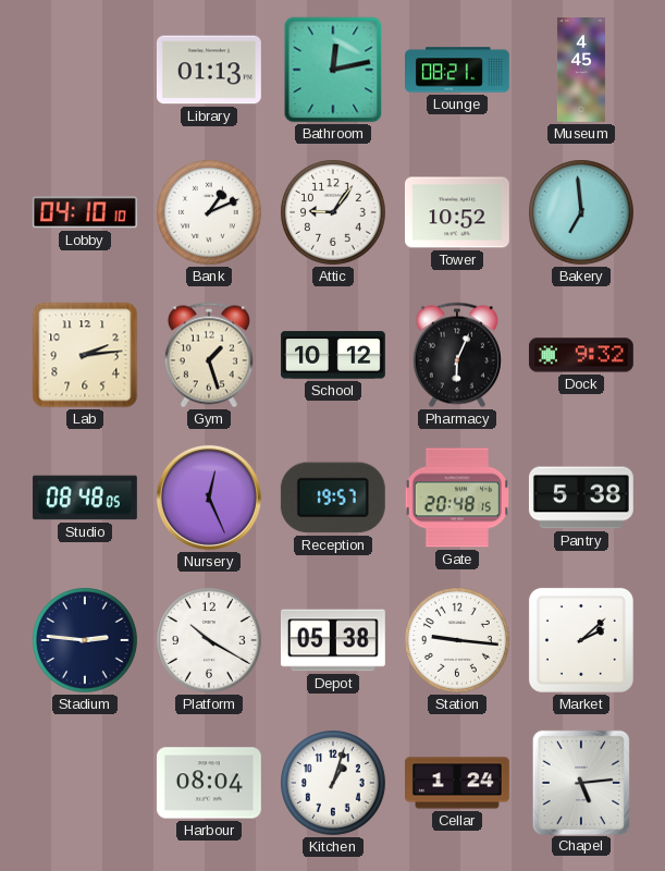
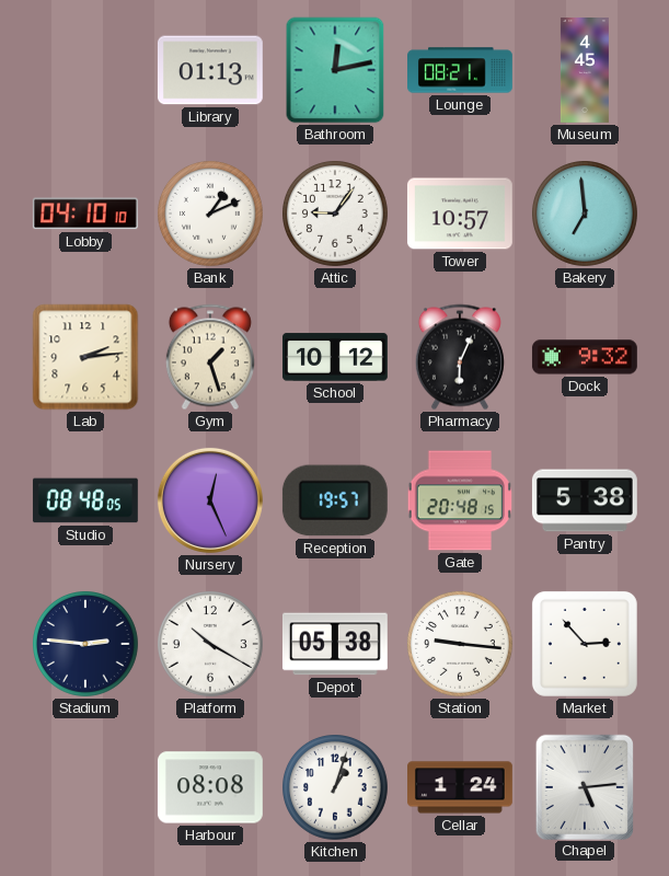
Tower: 10:52 -> 10:57
Market: 2:08 -> 2:53
Harbour: 08:04 -> 08:08
